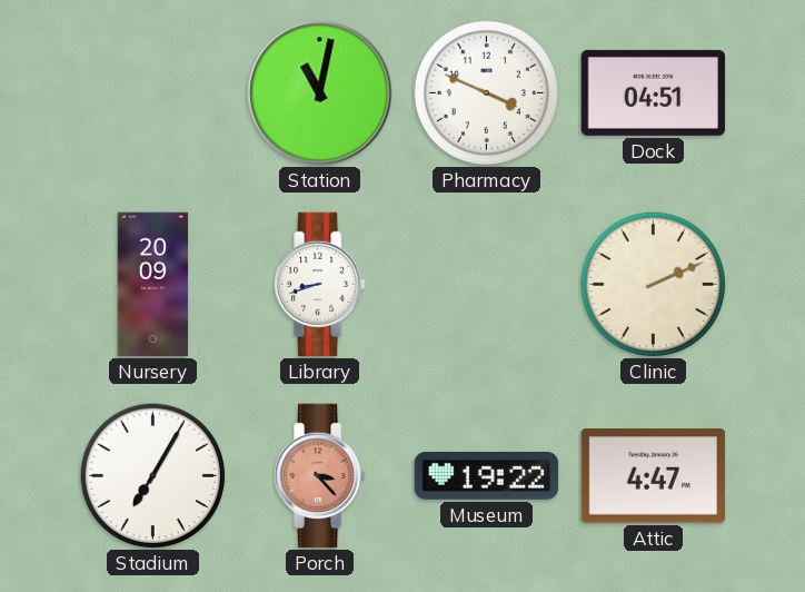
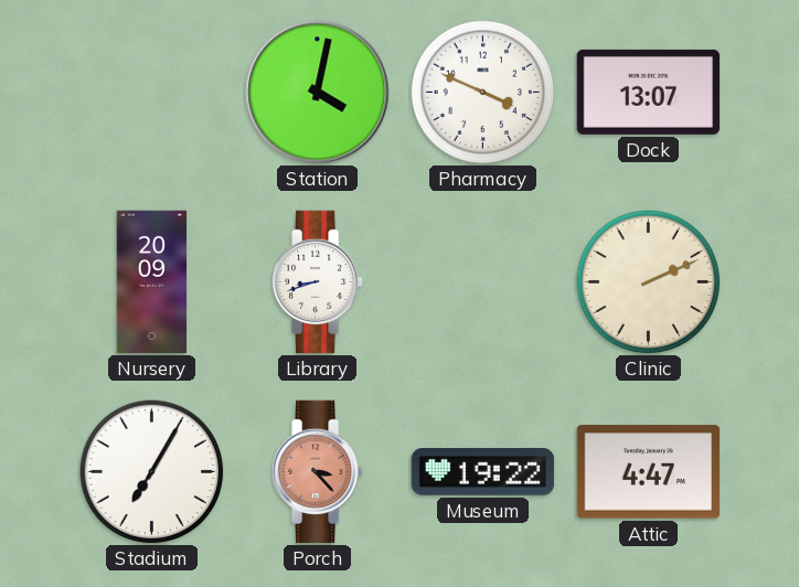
Station: 11:02 -> 4:02
Dock: 04:51 -> 13:07
